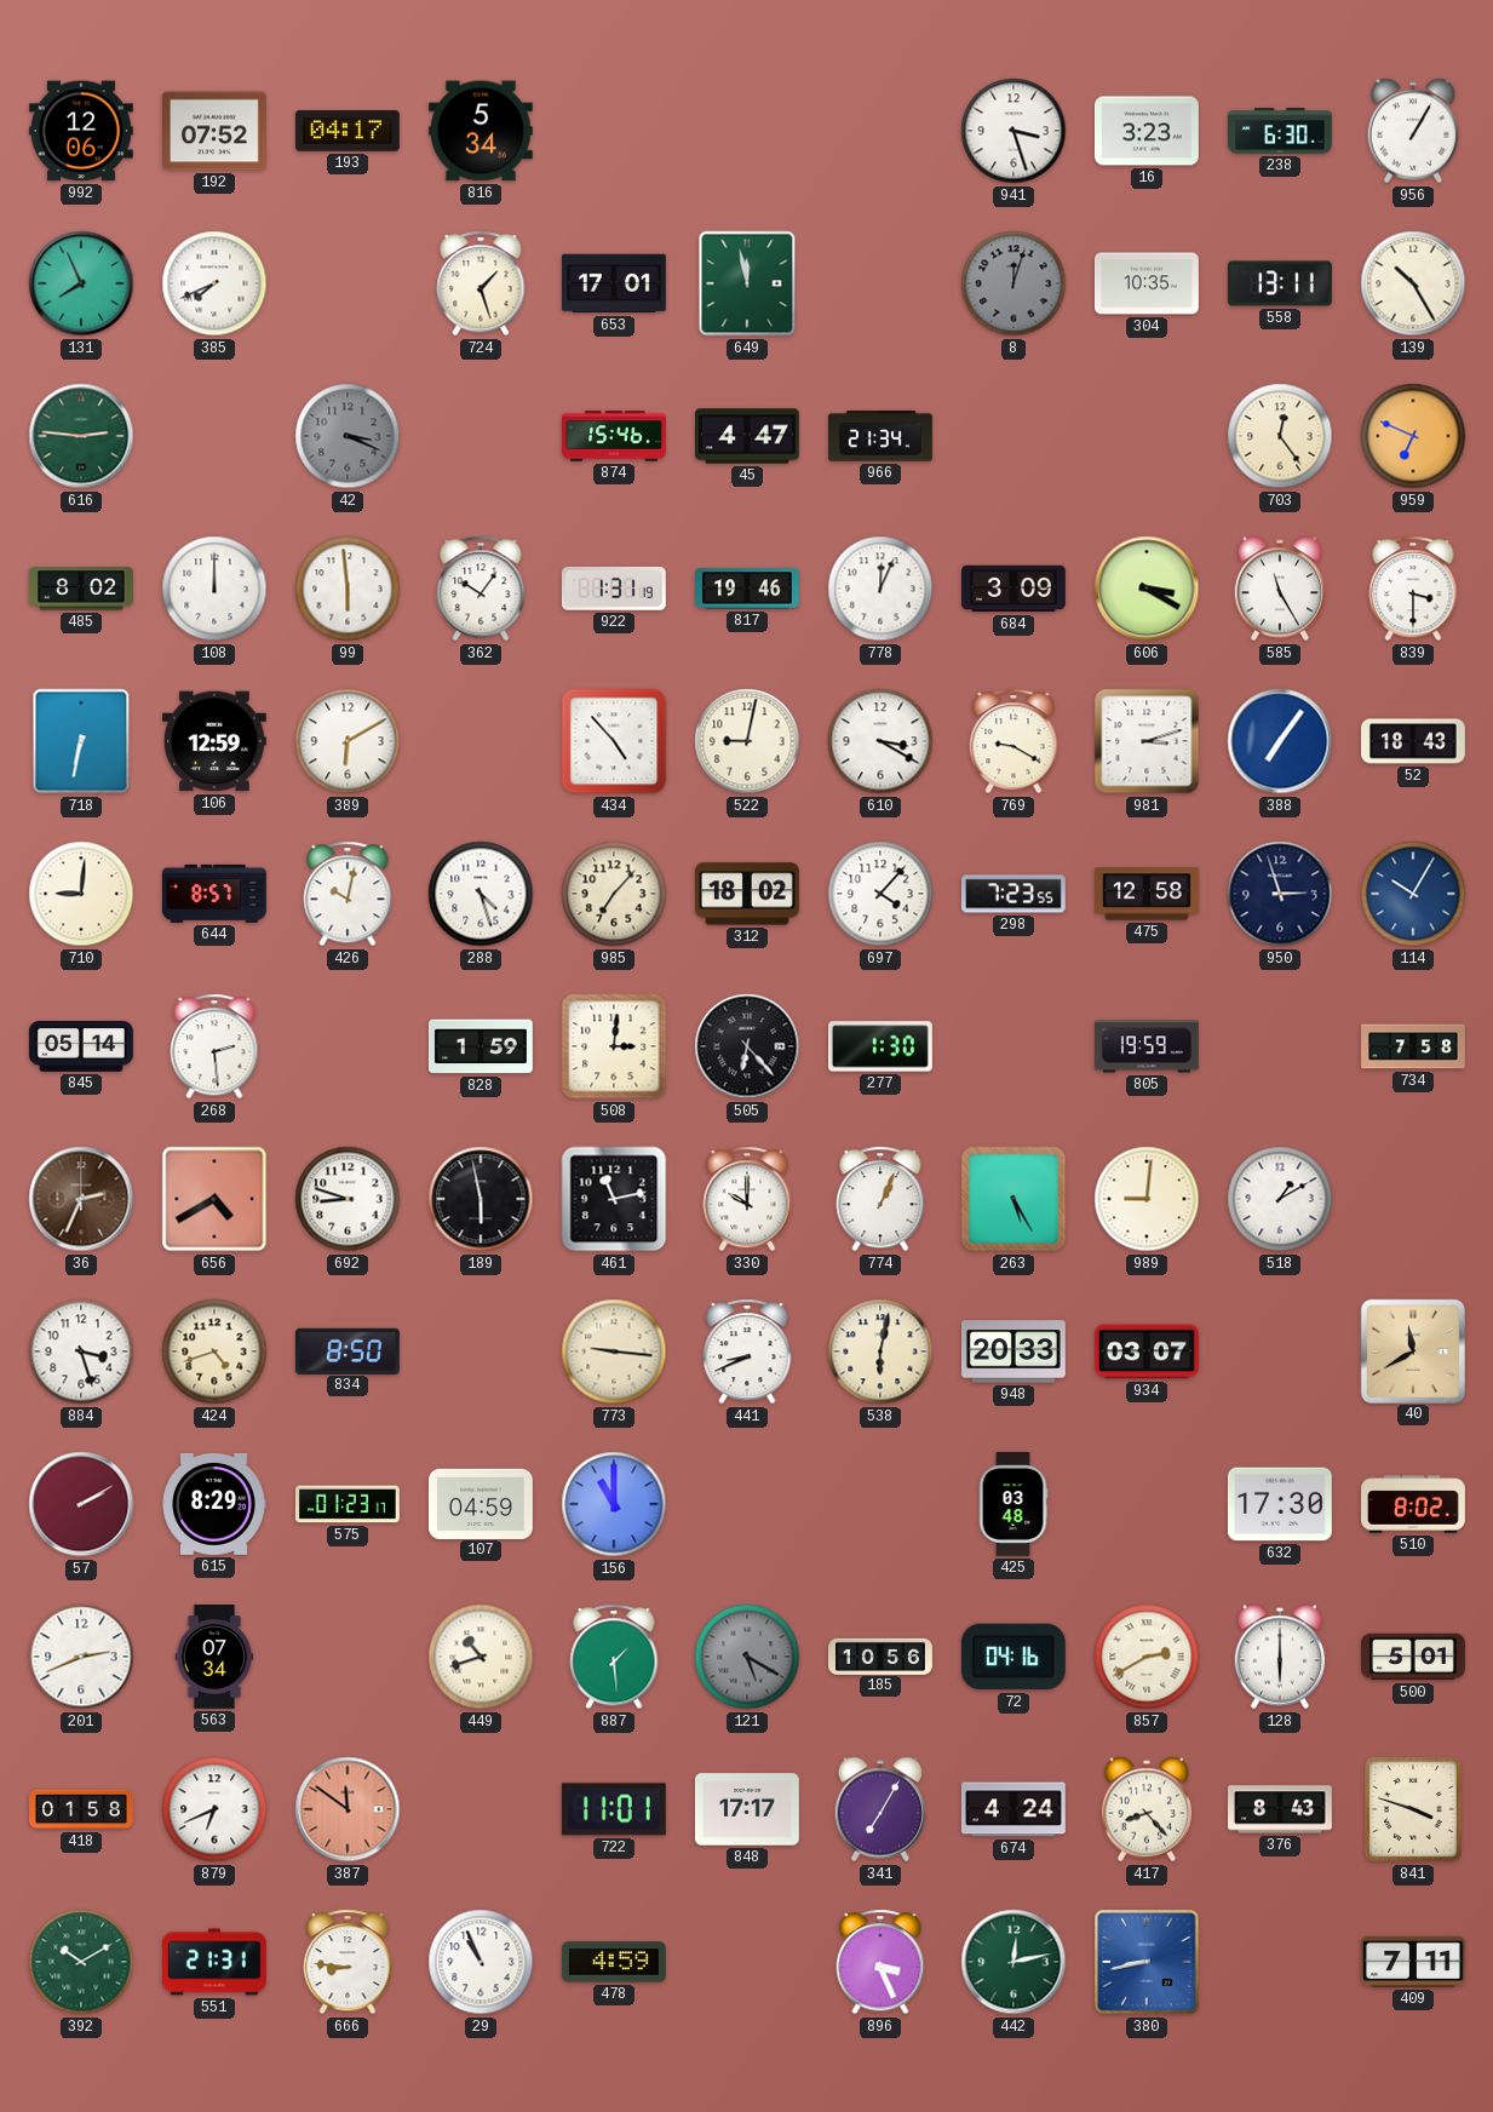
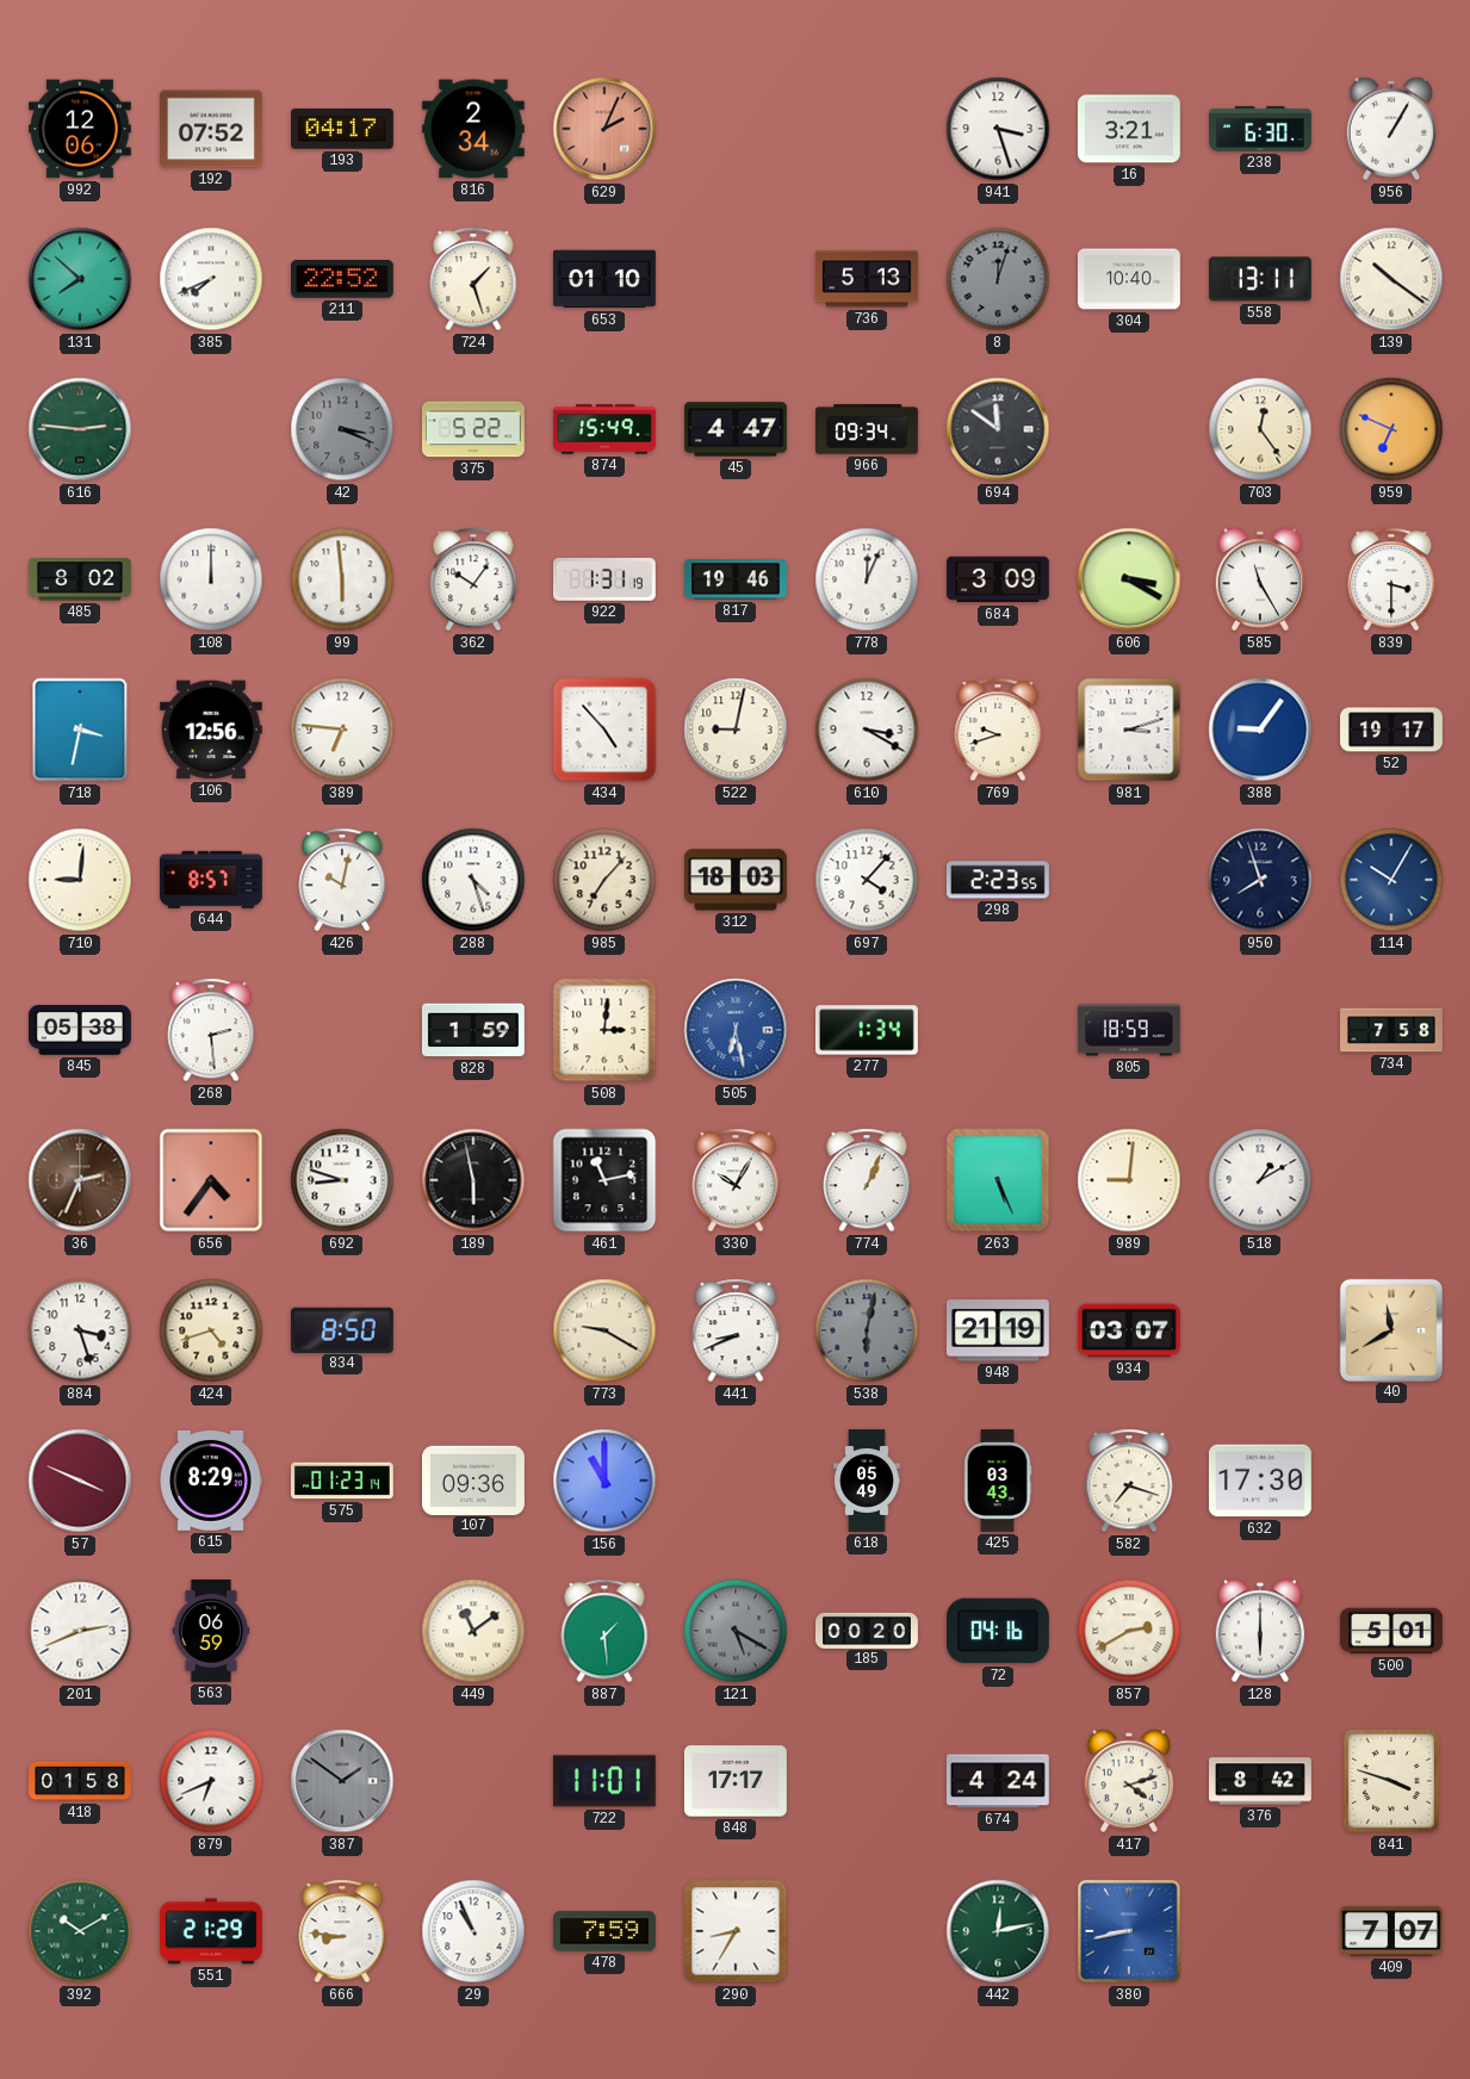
816: 5:34 -> 2:34
629: none -> 2:04
16: 3:23 -> 3:21
131: 7:56 -> 7:52
211: none -> 22:52
653: 17:01 -> 01:10
649: 11:58 -> none
736: none -> 5:13
304: 10:35 -> 10:40
139: 10:25 -> 10:21
375: none -> 5:22
874: 15:46 -> 15:49
966: 21:34 -> 09:34
694: none -> 11:51
718: 6:32 -> 3:32
106: 12:59 -> 12:56
389: 6:10 -> 6:46
769: 9:20 -> 9:42
388: 7:06 -> 9:06
52: 18:43 -> 19:17
312: 18:02 -> 18:03
298: 7:23 -> 2:23
475: 12:58 -> none
950: 2:57 -> 7:57
845: 05:14 -> 05:38
505: 6:23 -> 6:28
505 dial: black -> blue
277: 1:30 -> 1:34
805: 19:59 -> 18:59
656: 4:40 -> 4:36
330: 10:00 -> 10:05
263: 5:25 -> 5:26
773: 9:16 -> 9:20
538 dial: cream -> grey
948: 20:33 -> 21:19
57: 2:10 -> 3:49
575: 01:23:17 -> 01:23:14
107: 04:59 -> 09:36
618: none -> 05:49
425: 03:48 -> 03:43
582: none -> 7:18
510: 8:02 -> none
563: 07:34 -> 06:59
449: 10:42 -> 11:09
185: 10:56 -> 00:20
387: 11:51 -> 1:51
387 dial: salmon -> grey
341: 7:05 -> none
417: 8:23 -> 4:12
376: 8:43 -> 8:42
551: 21:31 -> 21:29
478: 4:59 -> 7:59
290: none -> 8:35
896: 3:26 -> none
409: 7:11 -> 7:07
